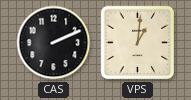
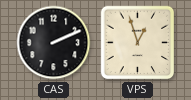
VPS: 1:01 -> 12:57
